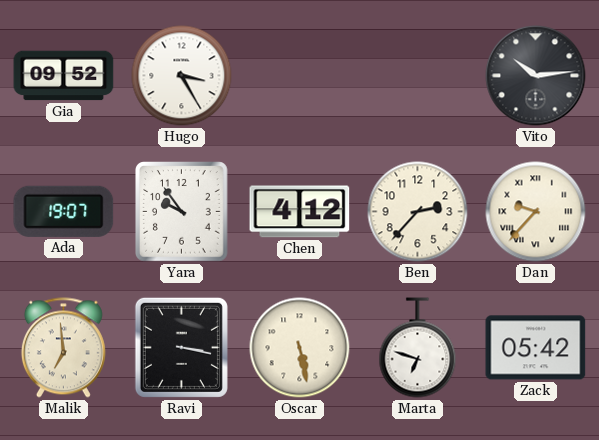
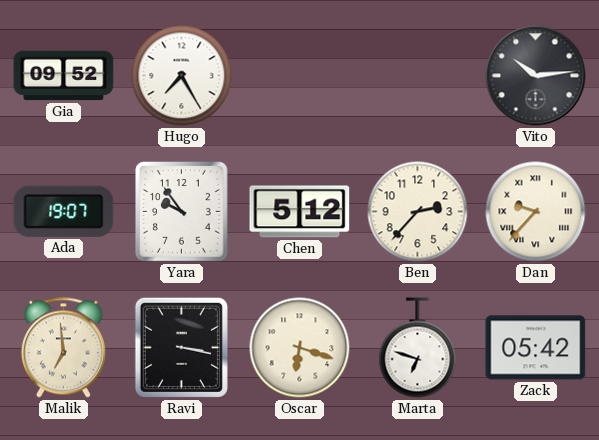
Hugo: 3:25 -> 7:25
Chen: 4:12 -> 5:12
Oscar: 5:28 -> 6:18
